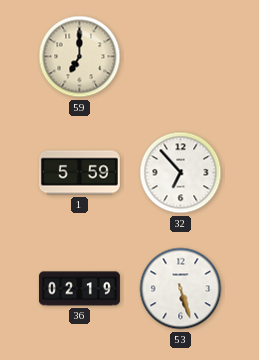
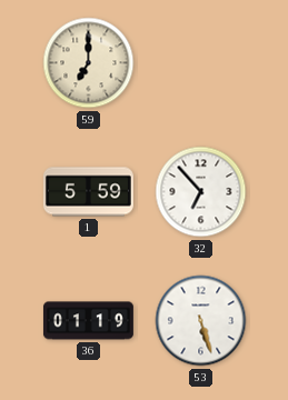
36: 02:19 -> 01:19
